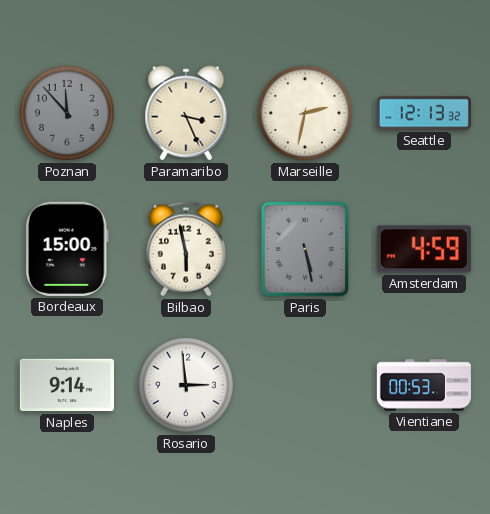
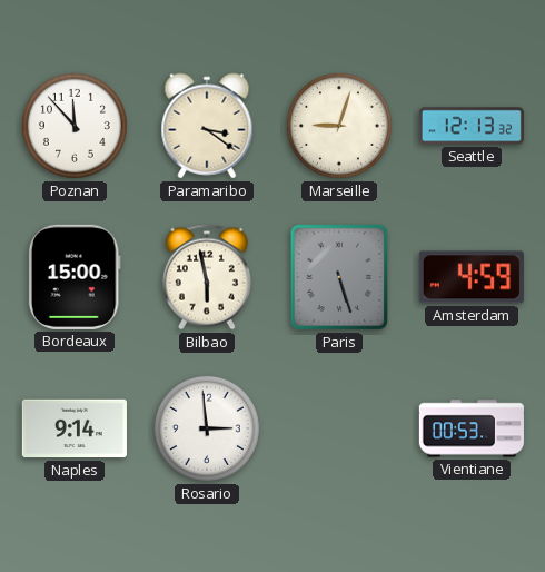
Poznan dial: grey -> white
Paramaribo: 3:26 -> 3:21
Marseille: 2:32 -> 9:03
Paris: 5:28 -> 5:27
